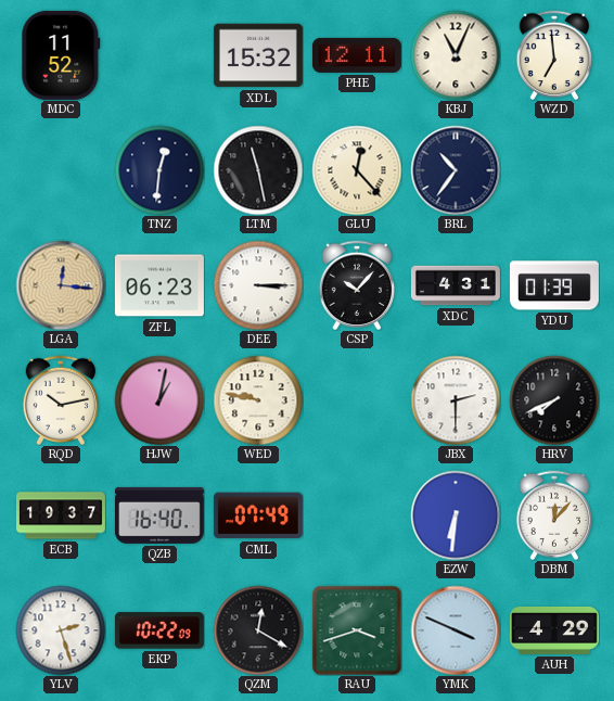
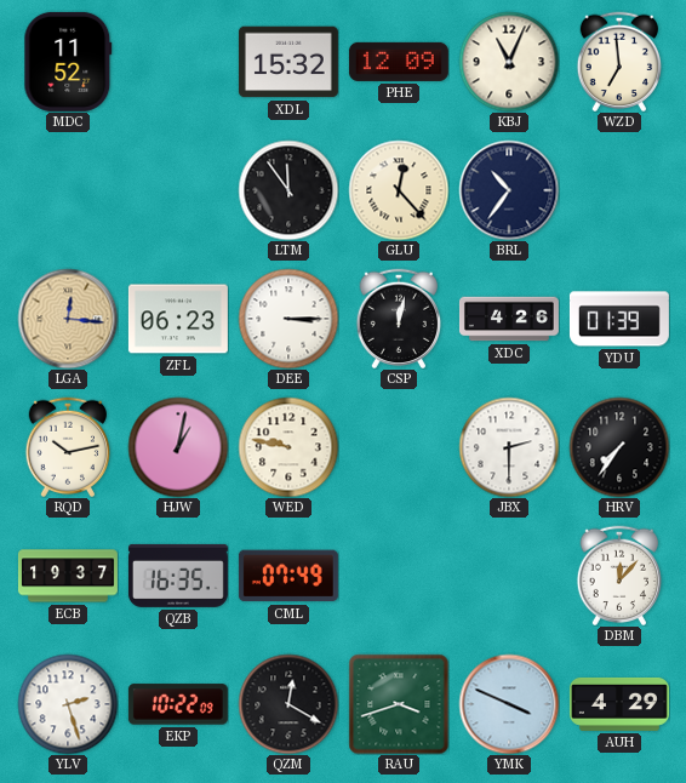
PHE: 12:11 -> 12:09
TNZ: 12:31 -> none
LTM: 11:28 -> 11:54
CSP: 10:07 -> 12:02
XDC: 4:31 -> 4:26
HRV: 7:41 -> 7:36
QZB: 16:40 -> 16:35
EZW: 6:31 -> none
